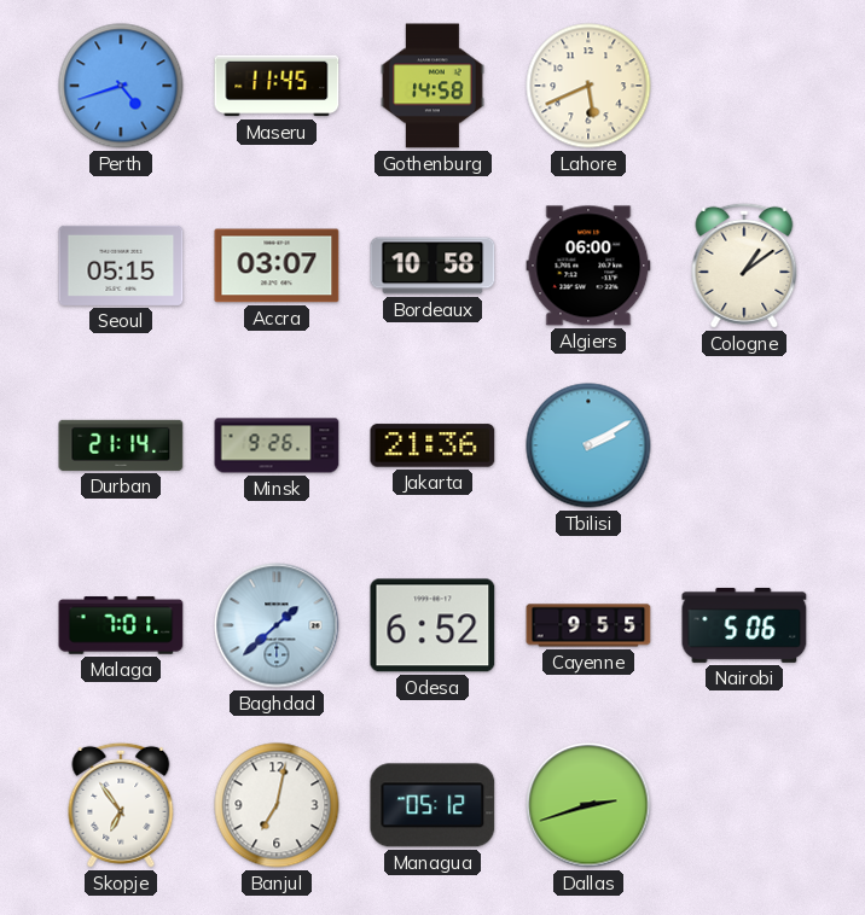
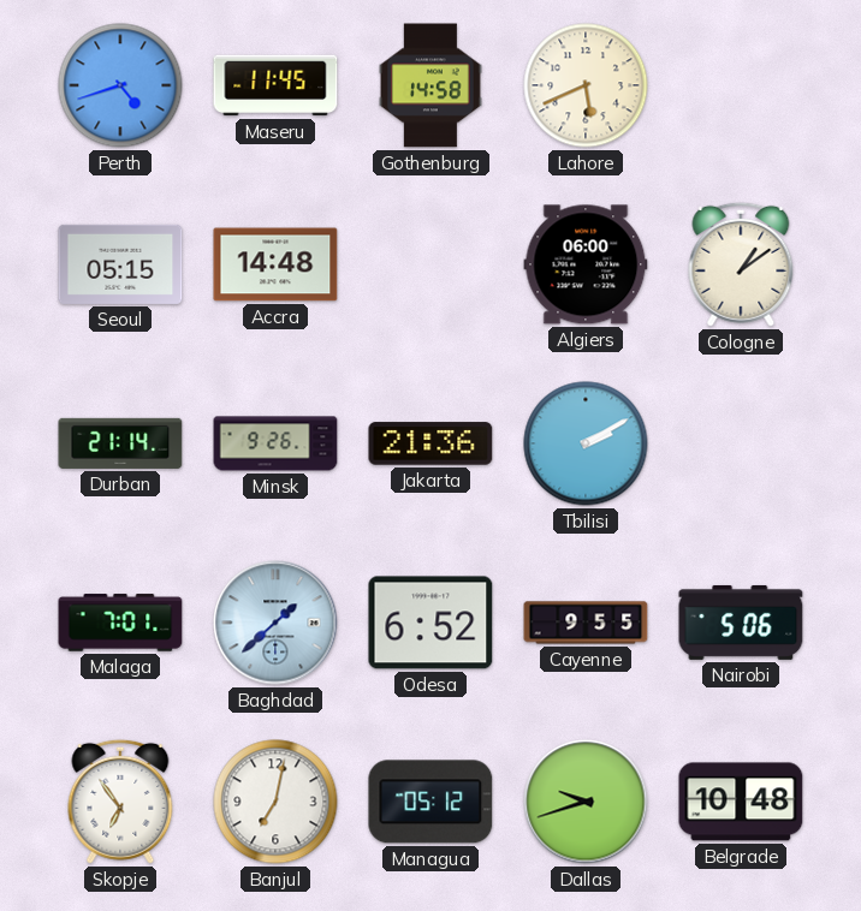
Accra: 03:07 -> 14:48
Bordeaux: 10:58 -> none
Dallas: 2:42 -> 9:42
Belgrade: none -> 10:48
